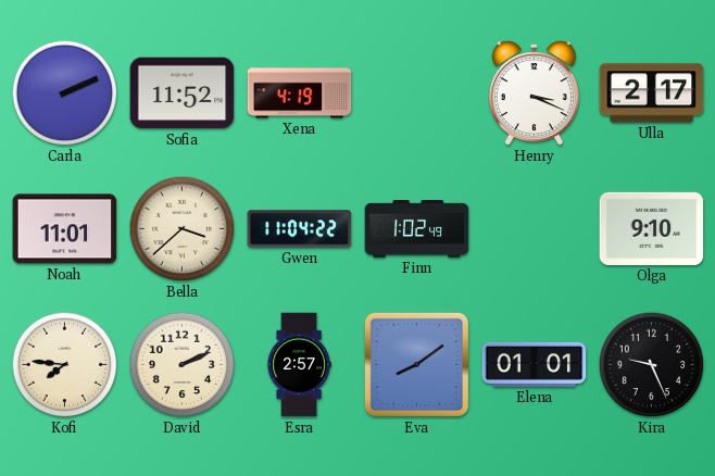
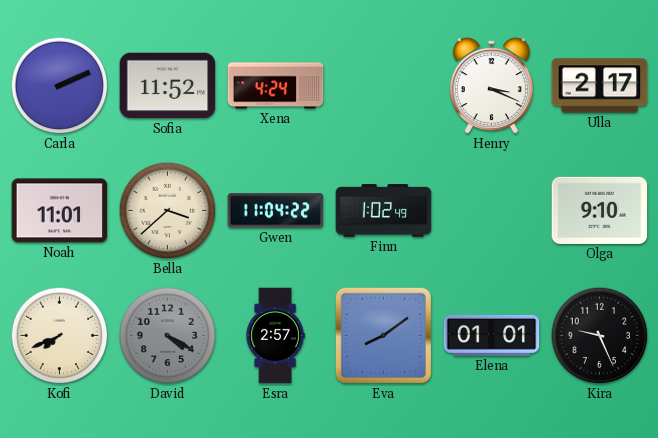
Xena: 4:19 -> 4:24
Kofi: 7:46 -> 7:41
David: 2:11 -> 4:20
David dial: cream -> grey
